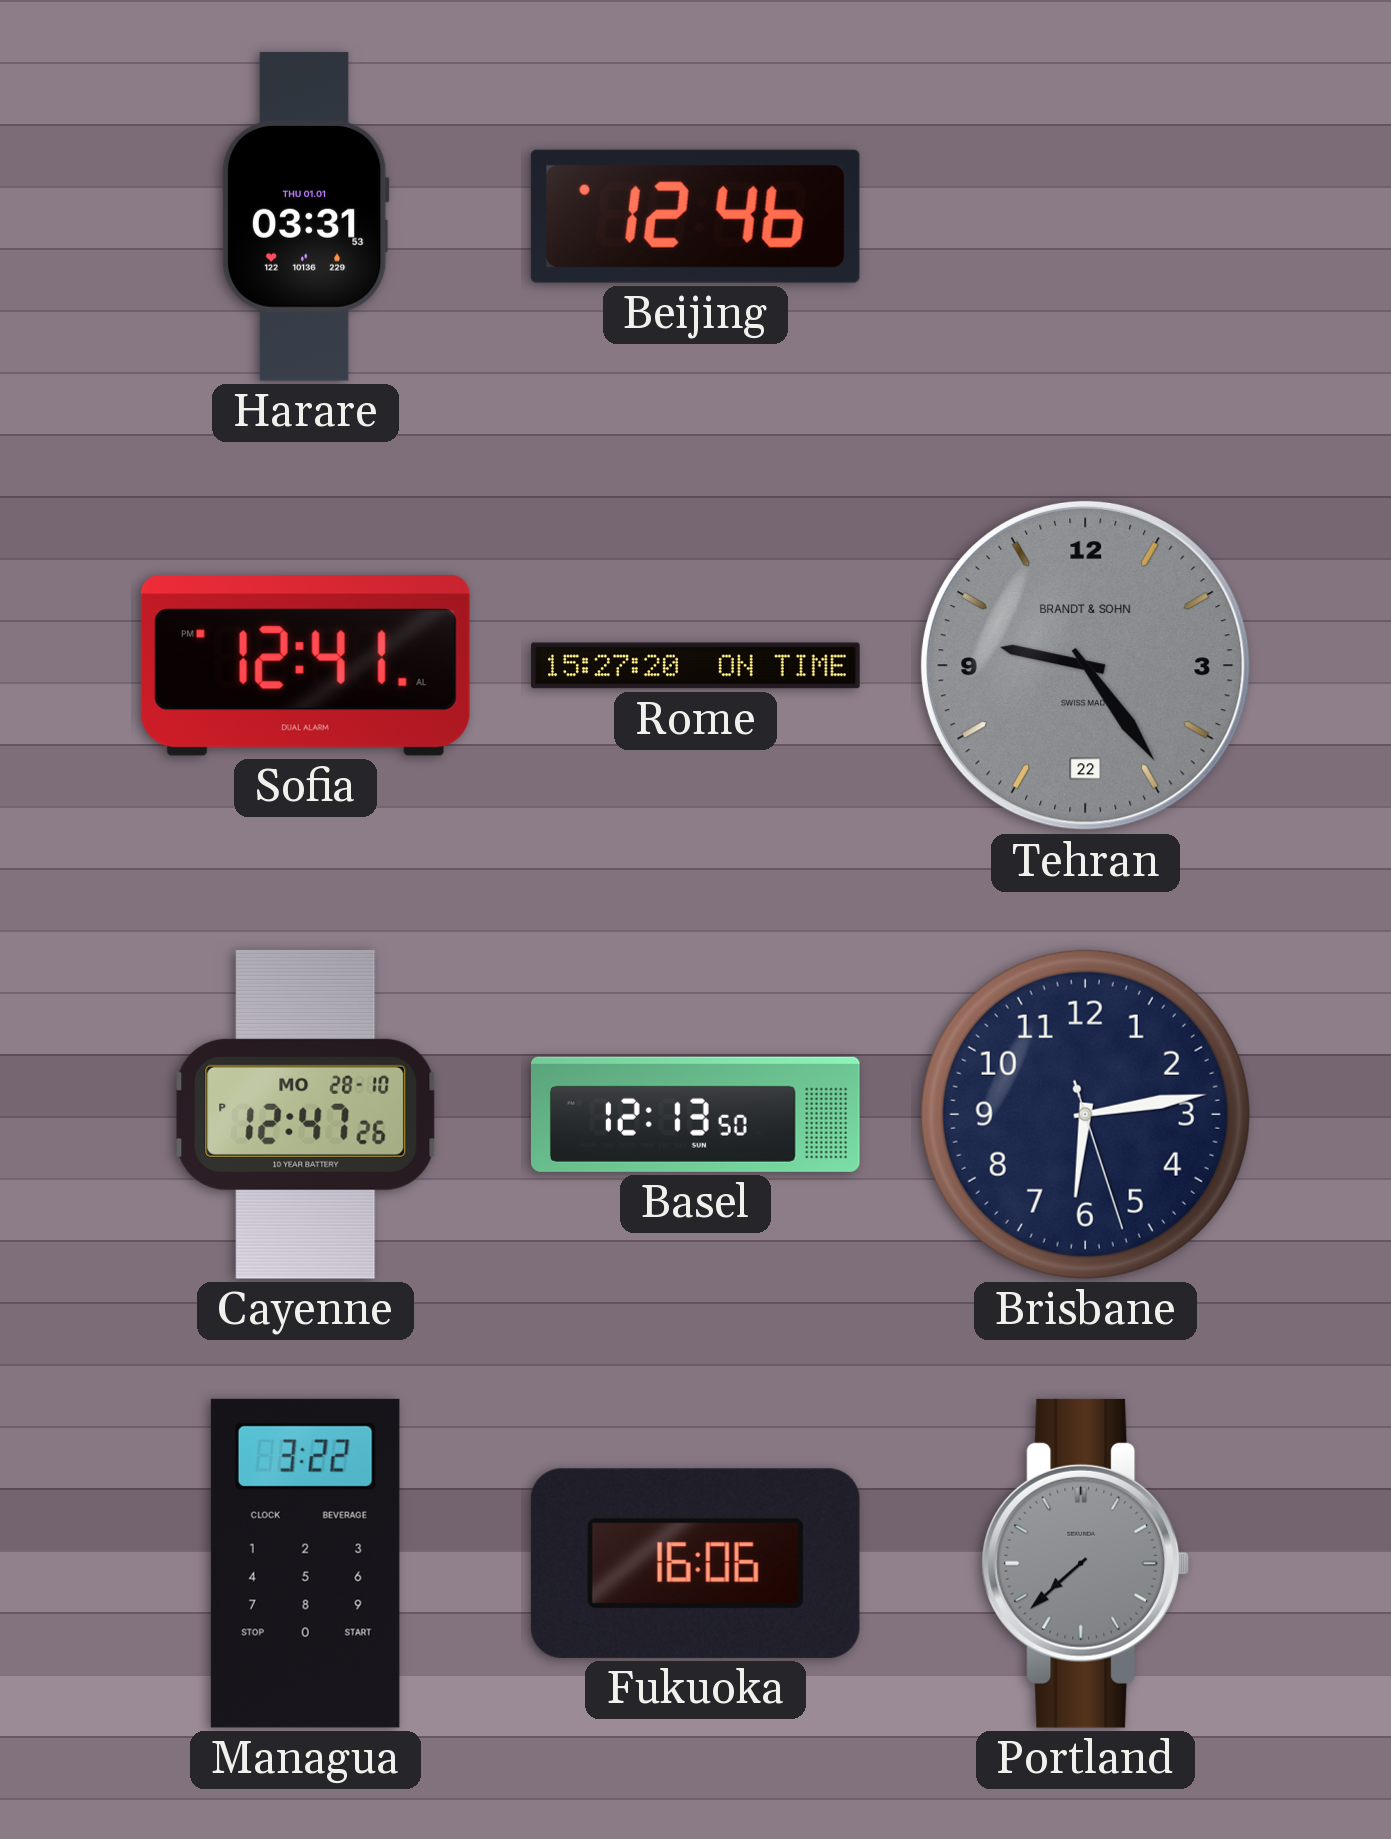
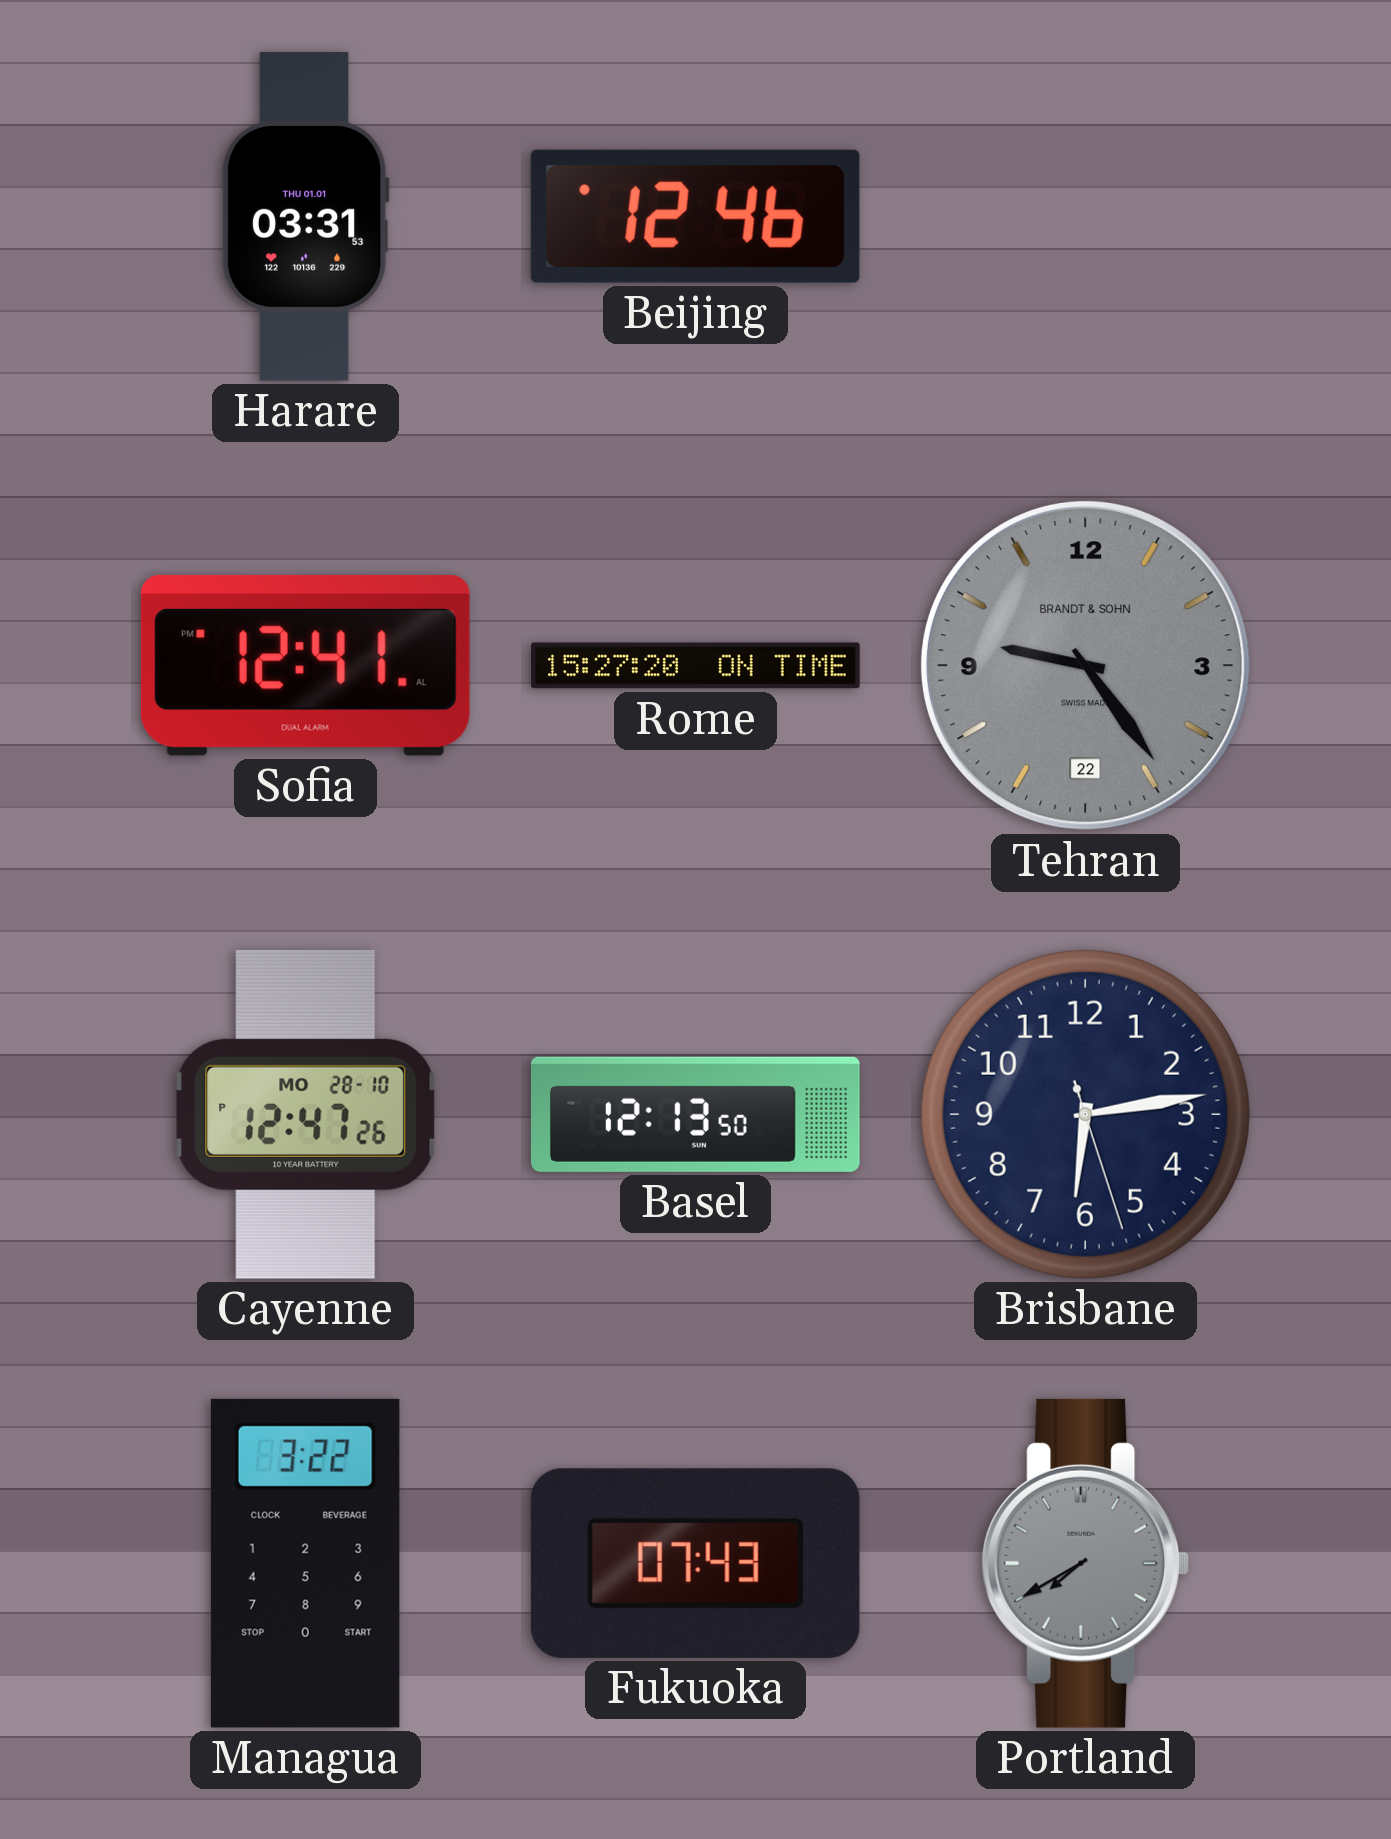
Fukuoka: 16:06 -> 07:43
Portland: 7:38 -> 7:40
